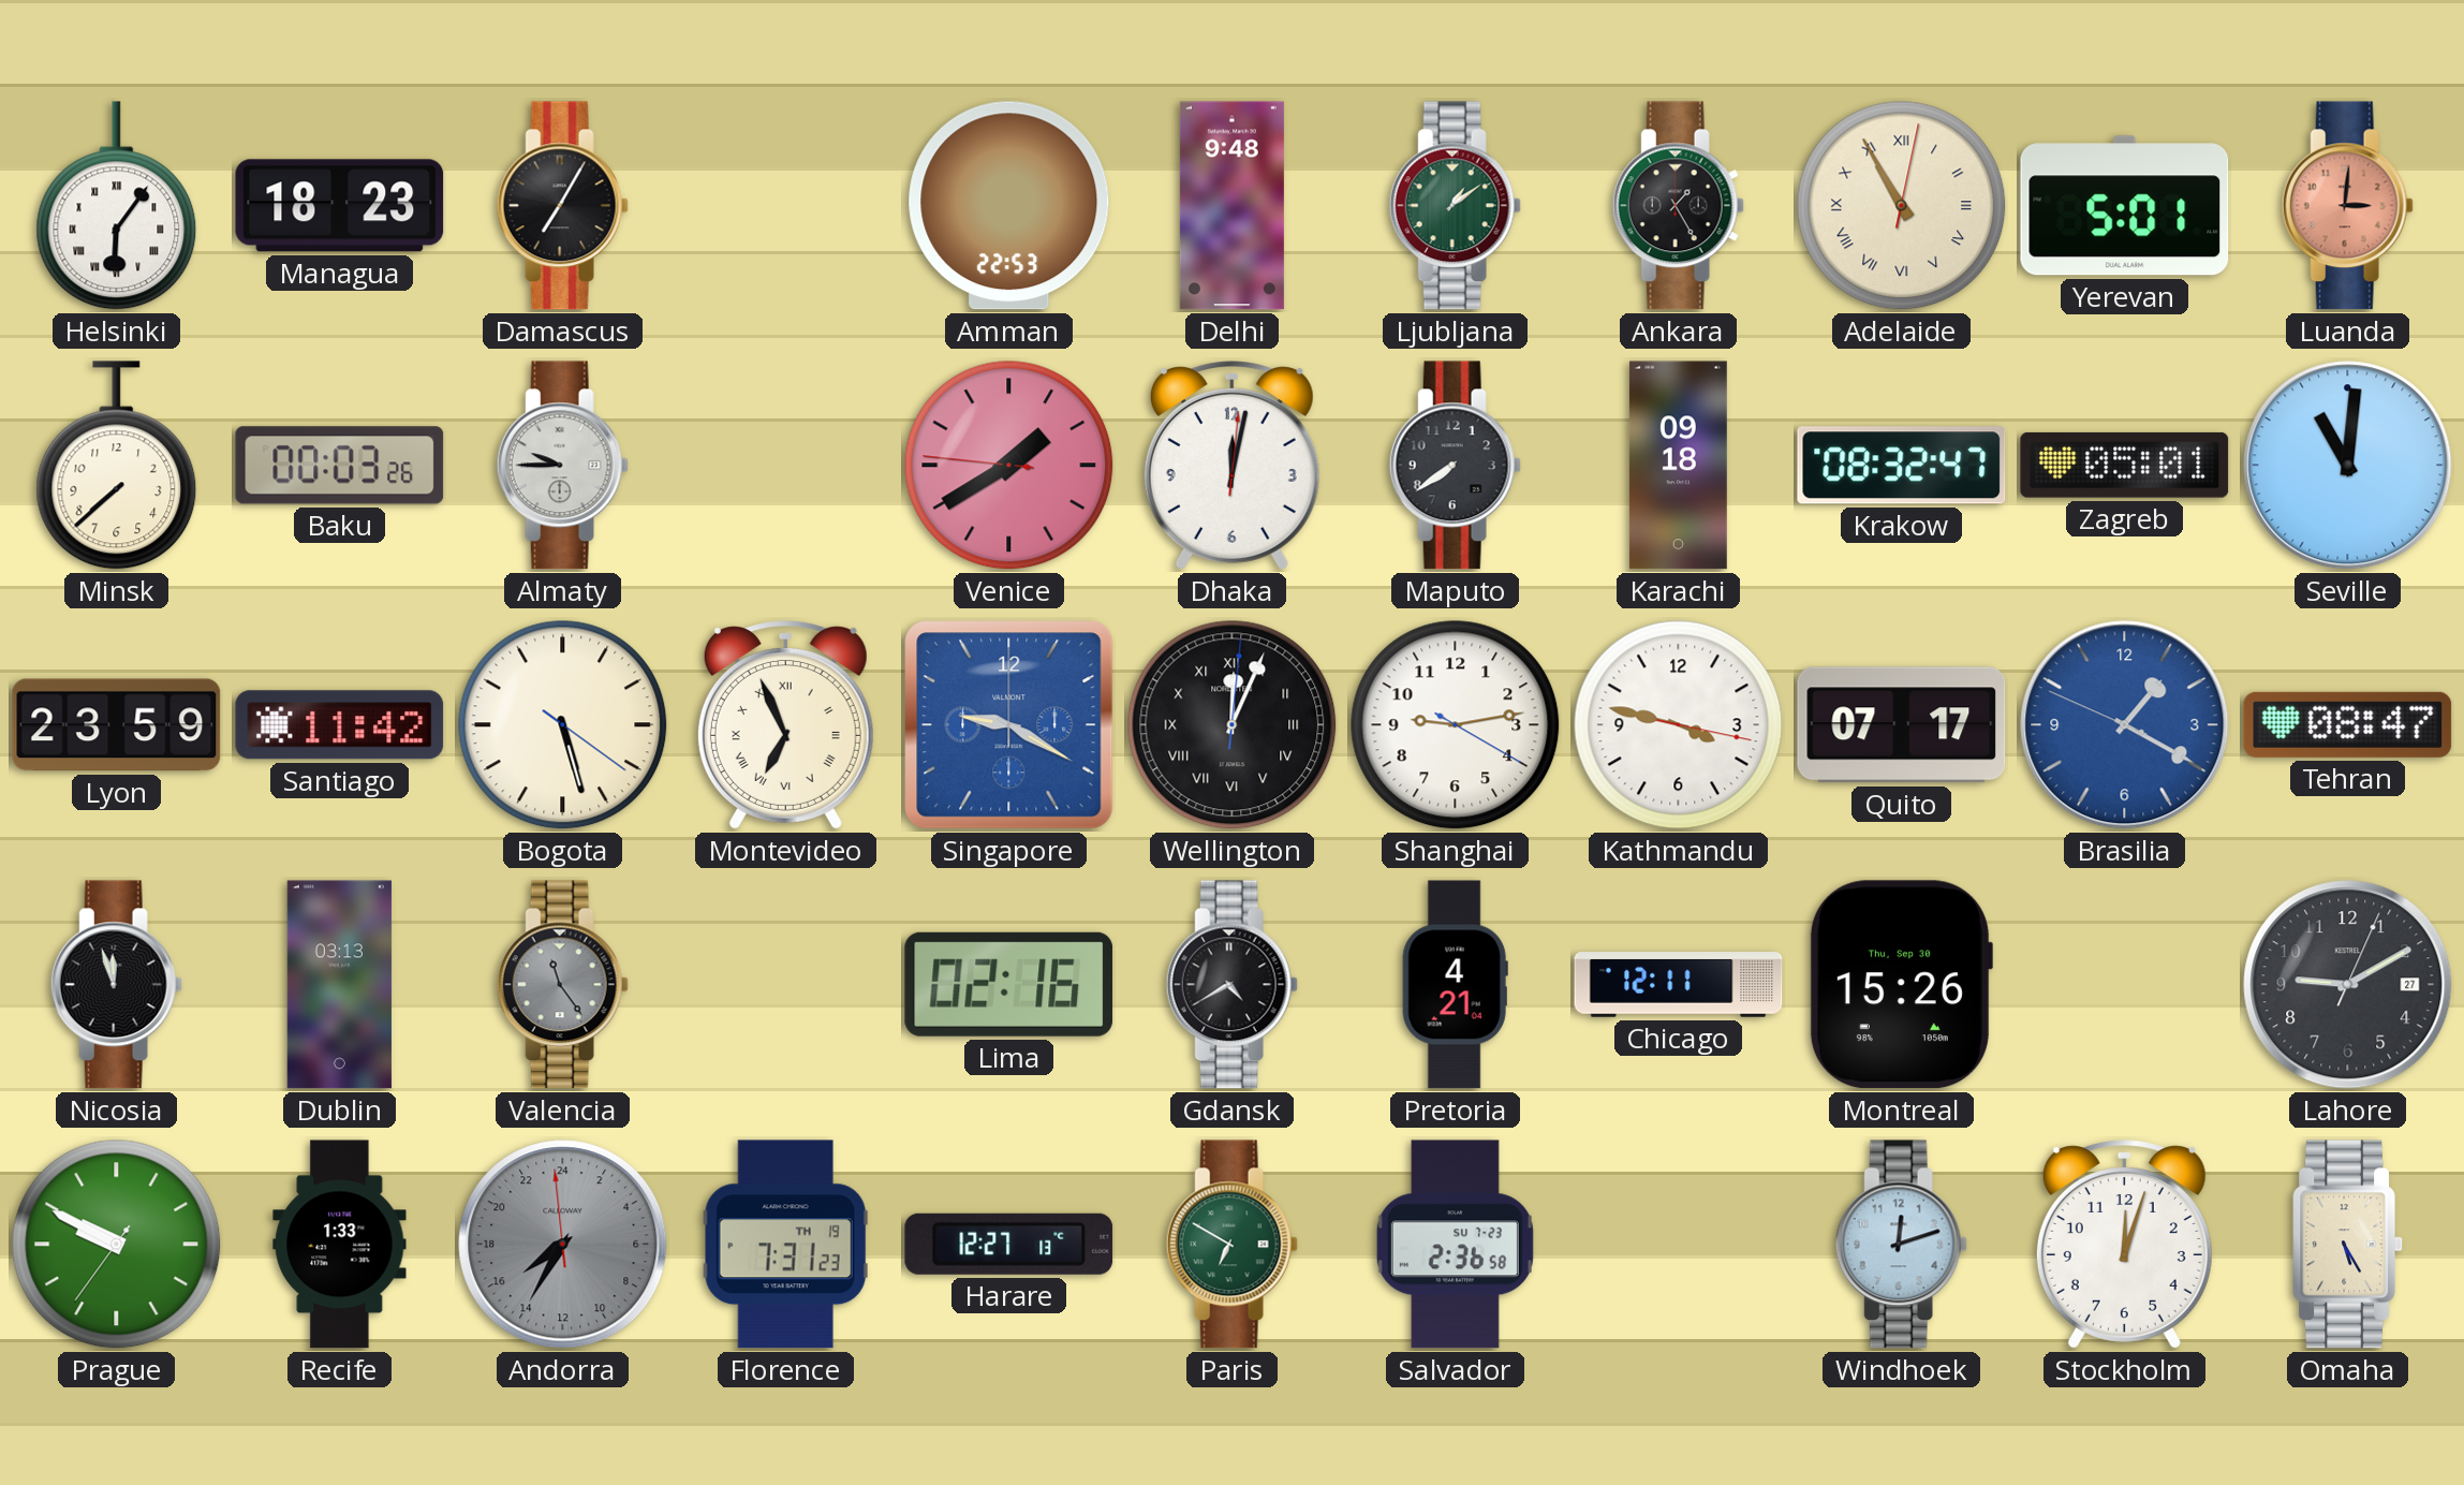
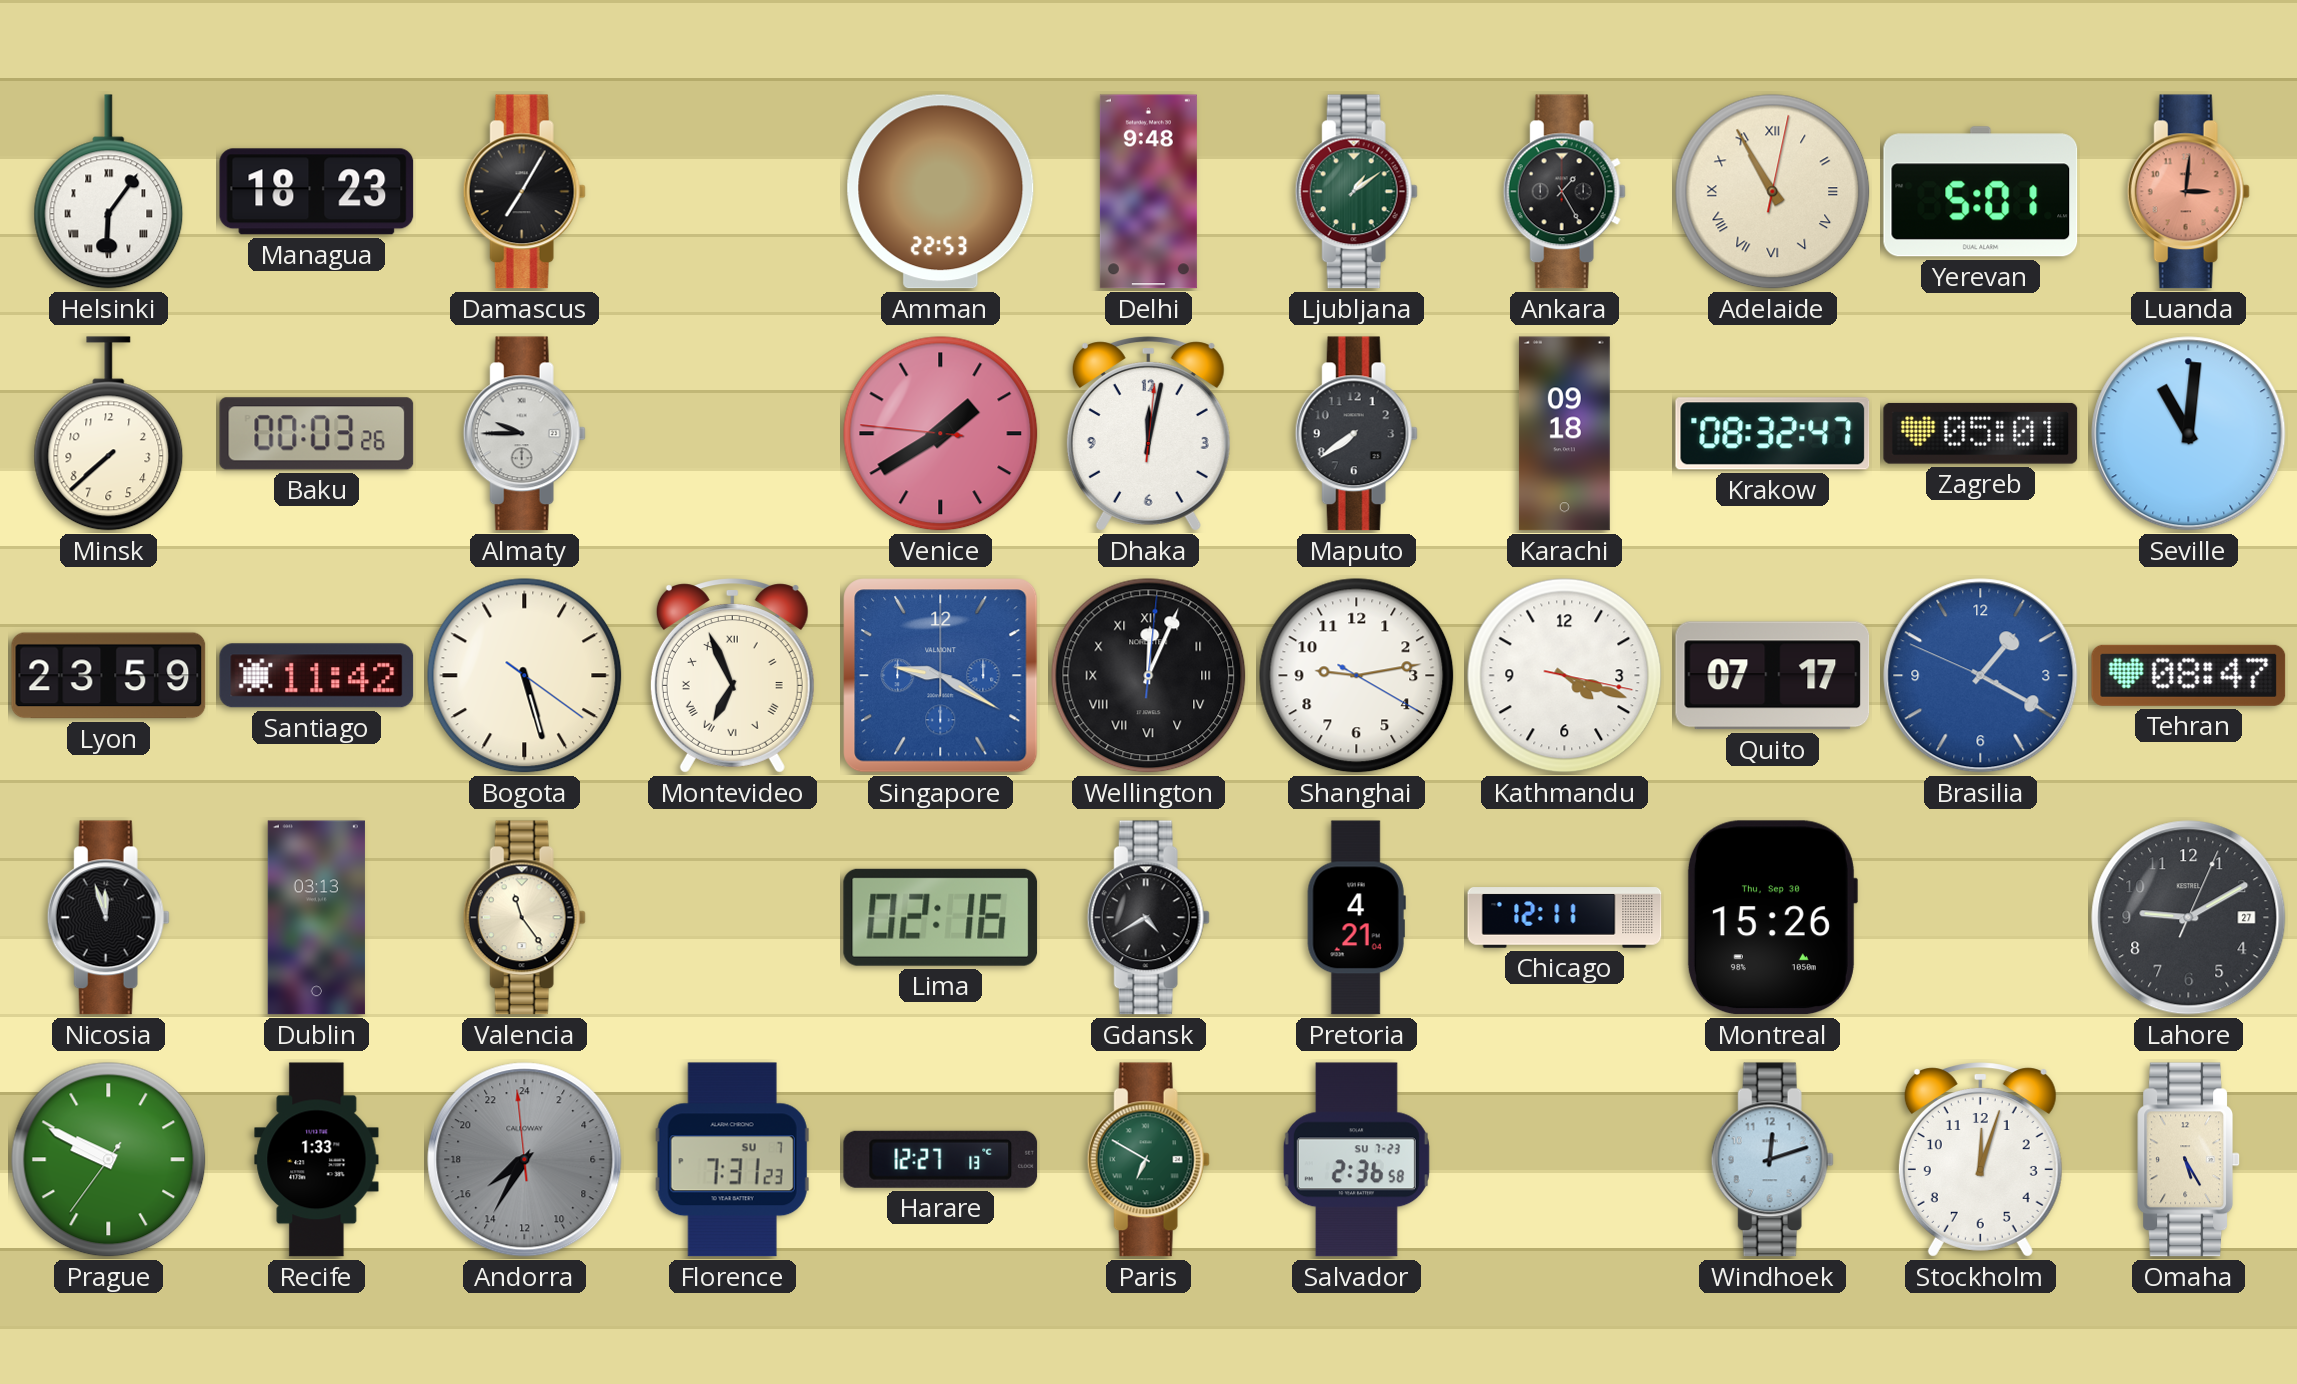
Kathmandu: 3:47 -> 4:18
Valencia dial: grey -> cream
Florence date: TH 19 -> SU 7
